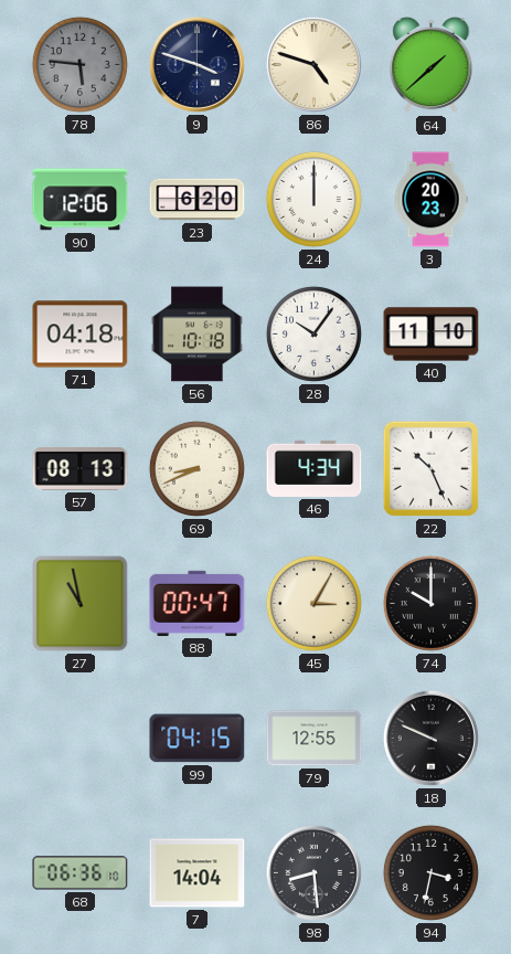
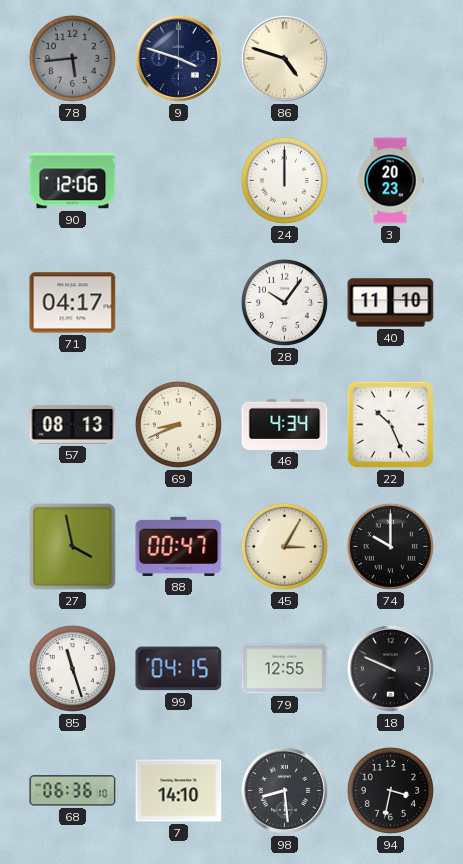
78: 5:46 -> 5:44
64: 1:38 -> none
23: 6:20 -> none
71: 04:18 -> 04:17
56: 10:18 -> none
27: 10:58 -> 3:58
85: none -> 11:27
7: 14:04 -> 14:10
